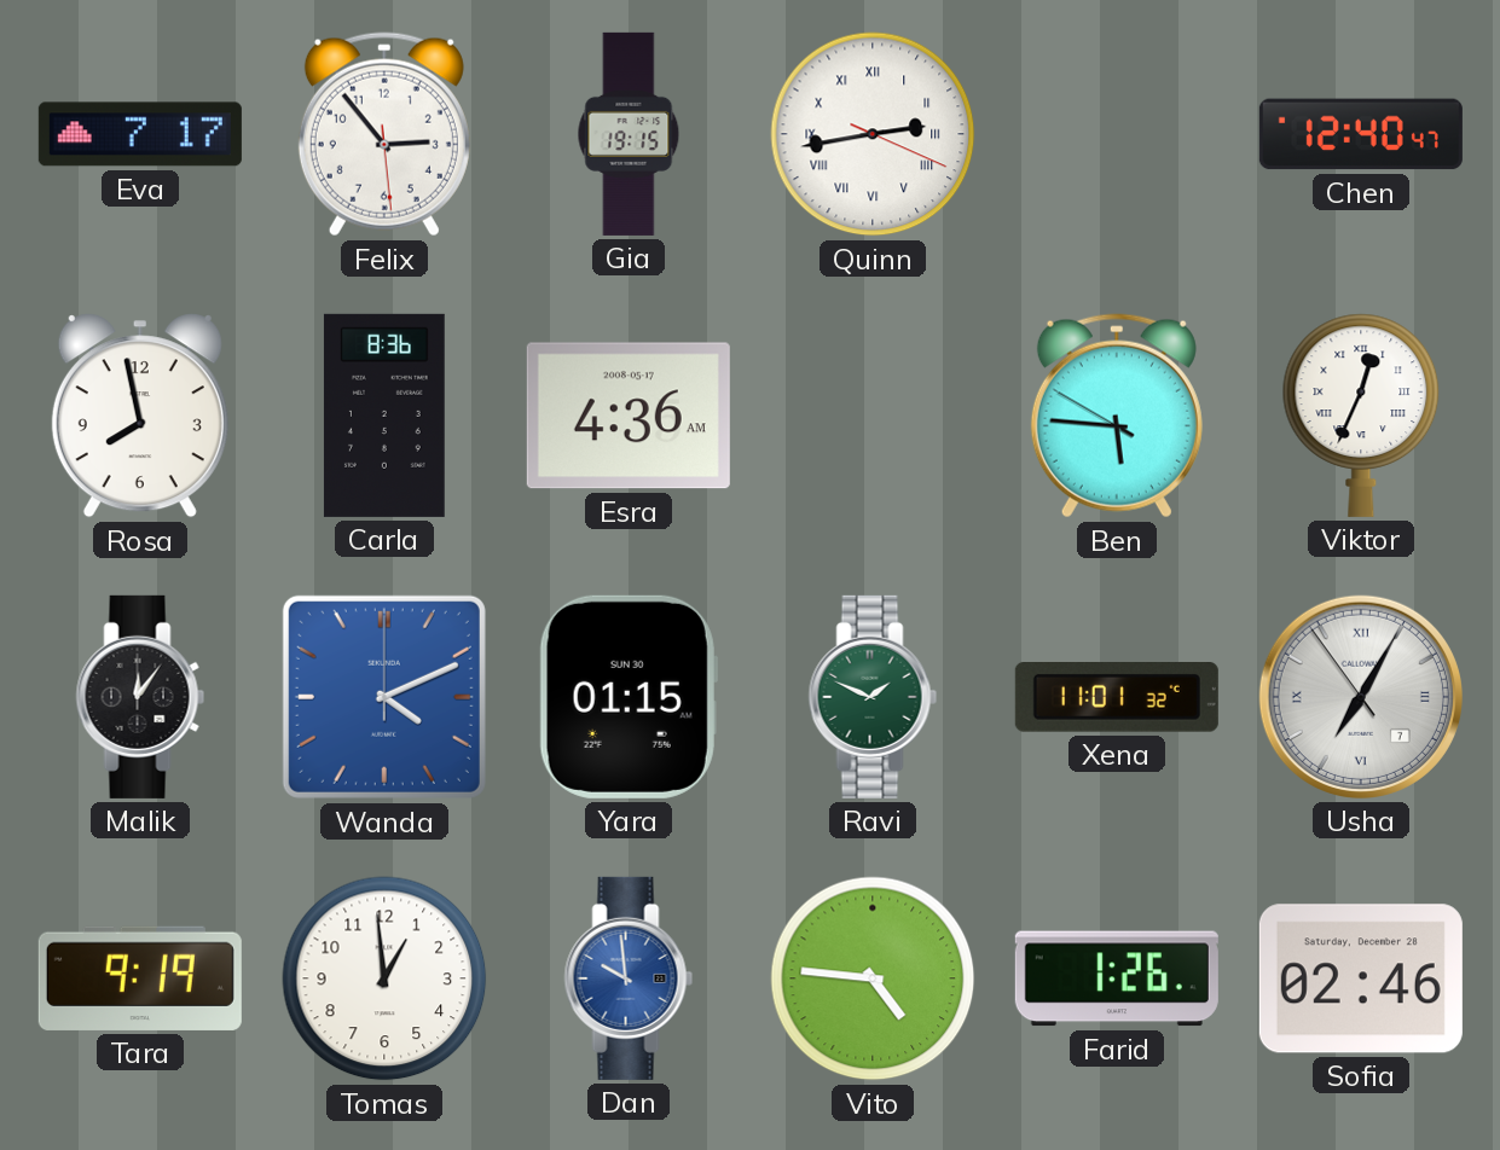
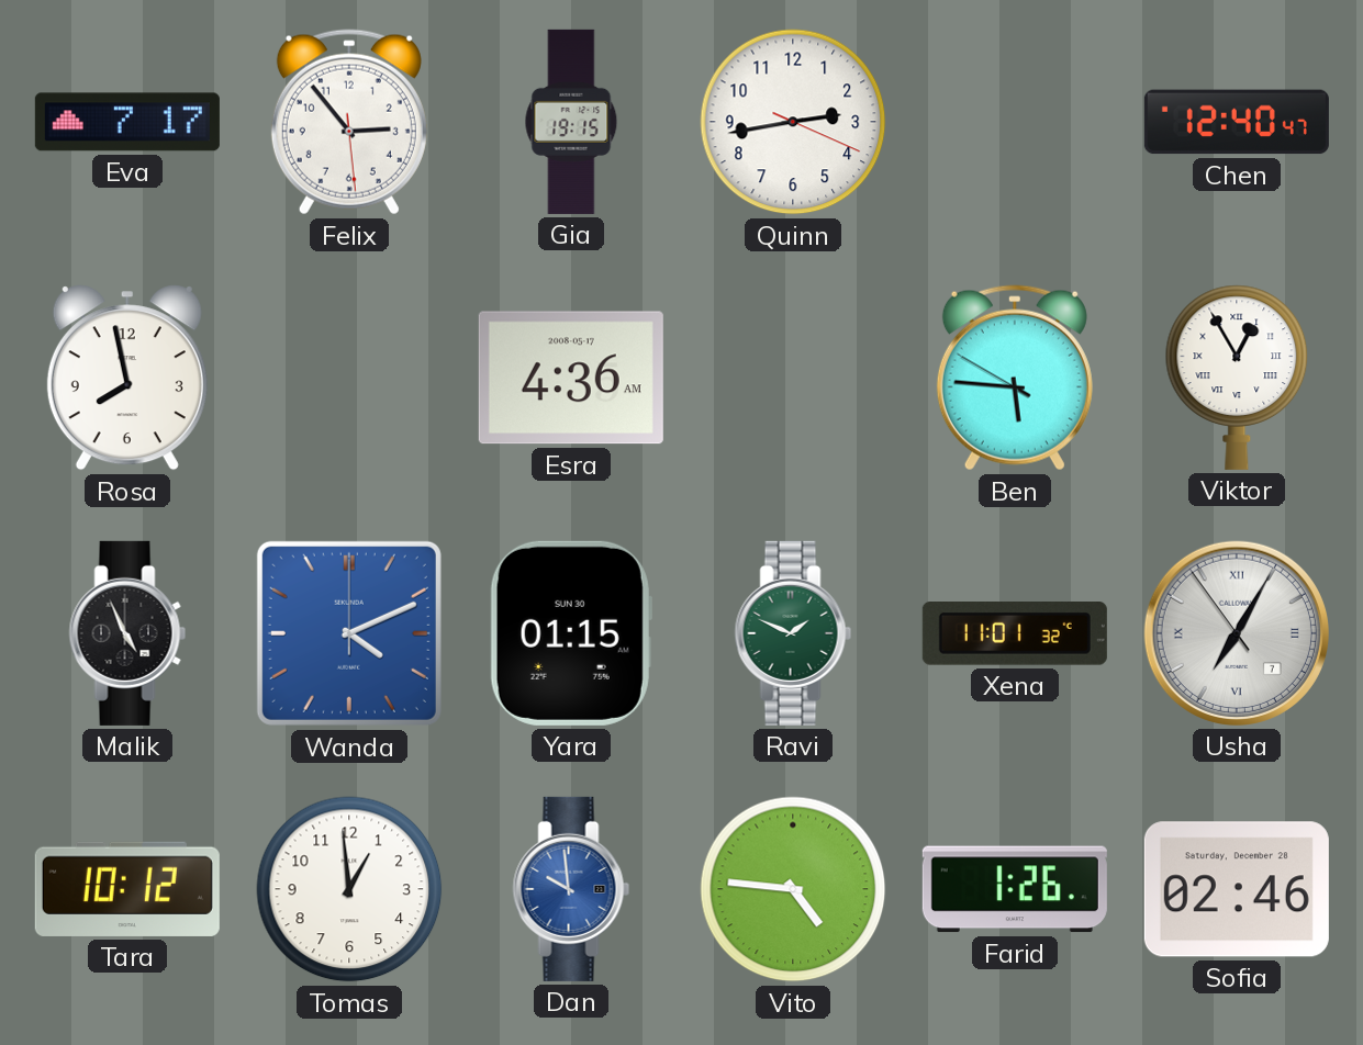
Quinn numerals: Roman -> Arabic
Carla: 8:36 -> none
Viktor: 12:34 -> 12:55
Malik: 12:06 -> 4:56
Tara: 9:19 -> 10:12
